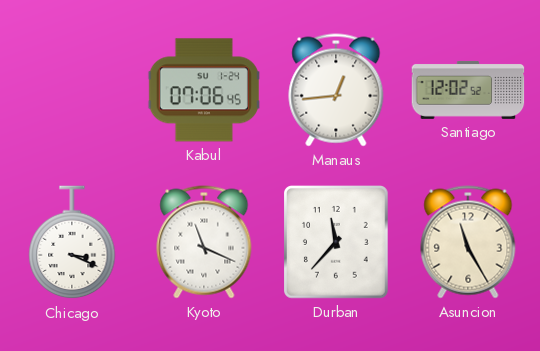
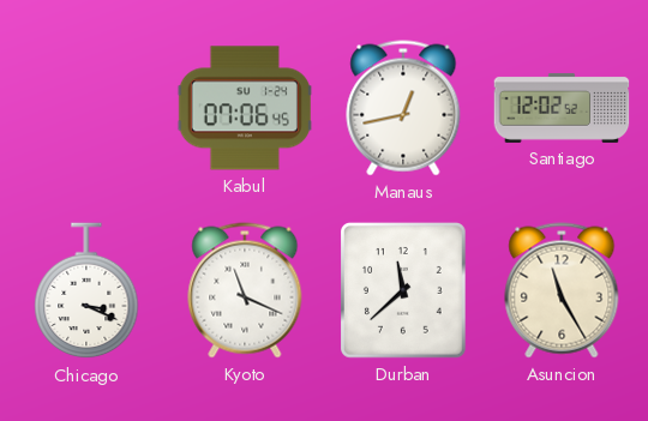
Manaus: 12:44 -> 12:43
Durban: 11:37 -> 11:38
